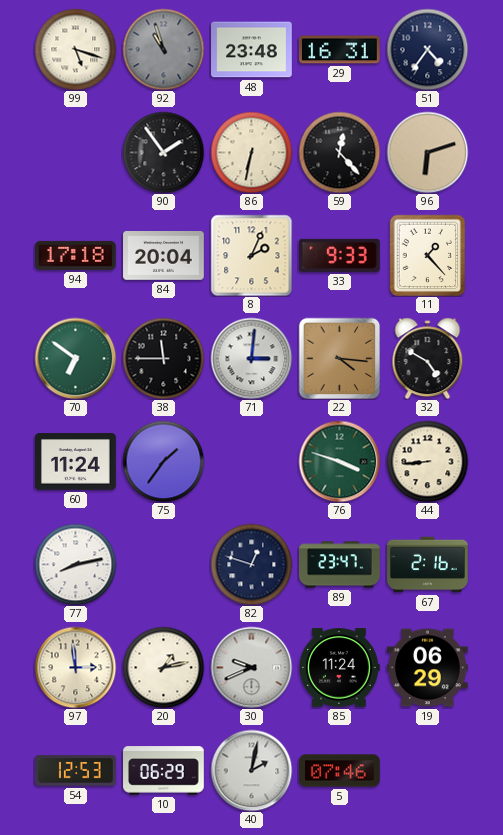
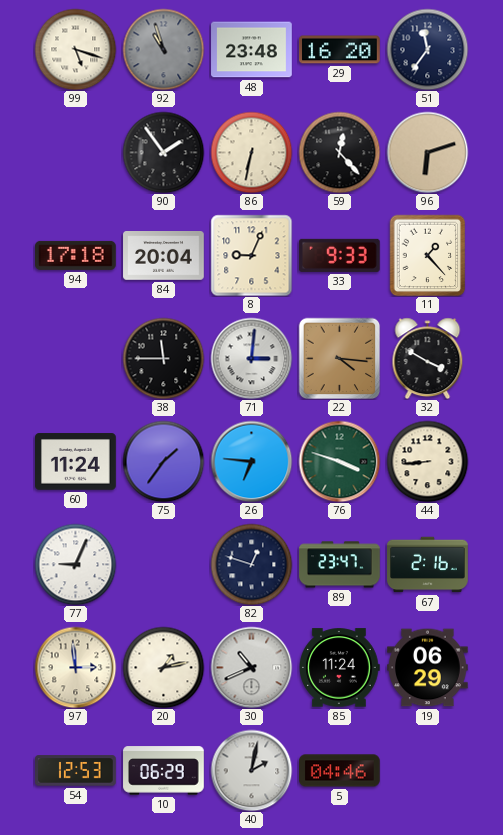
29: 16:31 -> 16:20
51: 4:36 -> 11:36
8: 2:04 -> 9:04
70: 6:51 -> none
32: 4:50 -> 3:50
26: none -> 6:46
77: 8:13 -> 9:04
30: 9:41 -> 10:41
5: 07:46 -> 04:46
